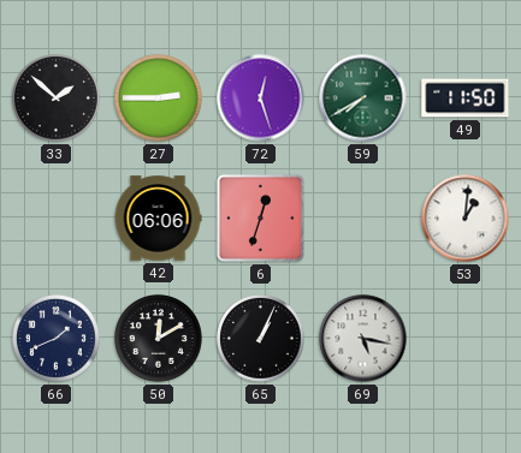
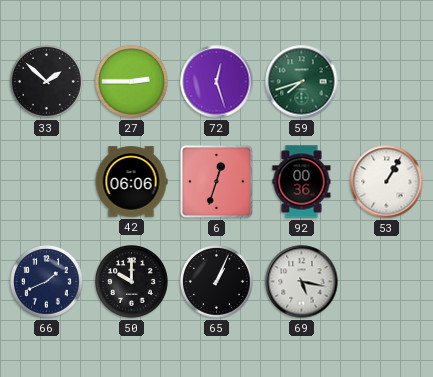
59: 7:40 -> 7:42
49: 11:50 -> none
92: none -> 00:36
53: 1:01 -> 1:05
50: 12:10 -> 10:00
